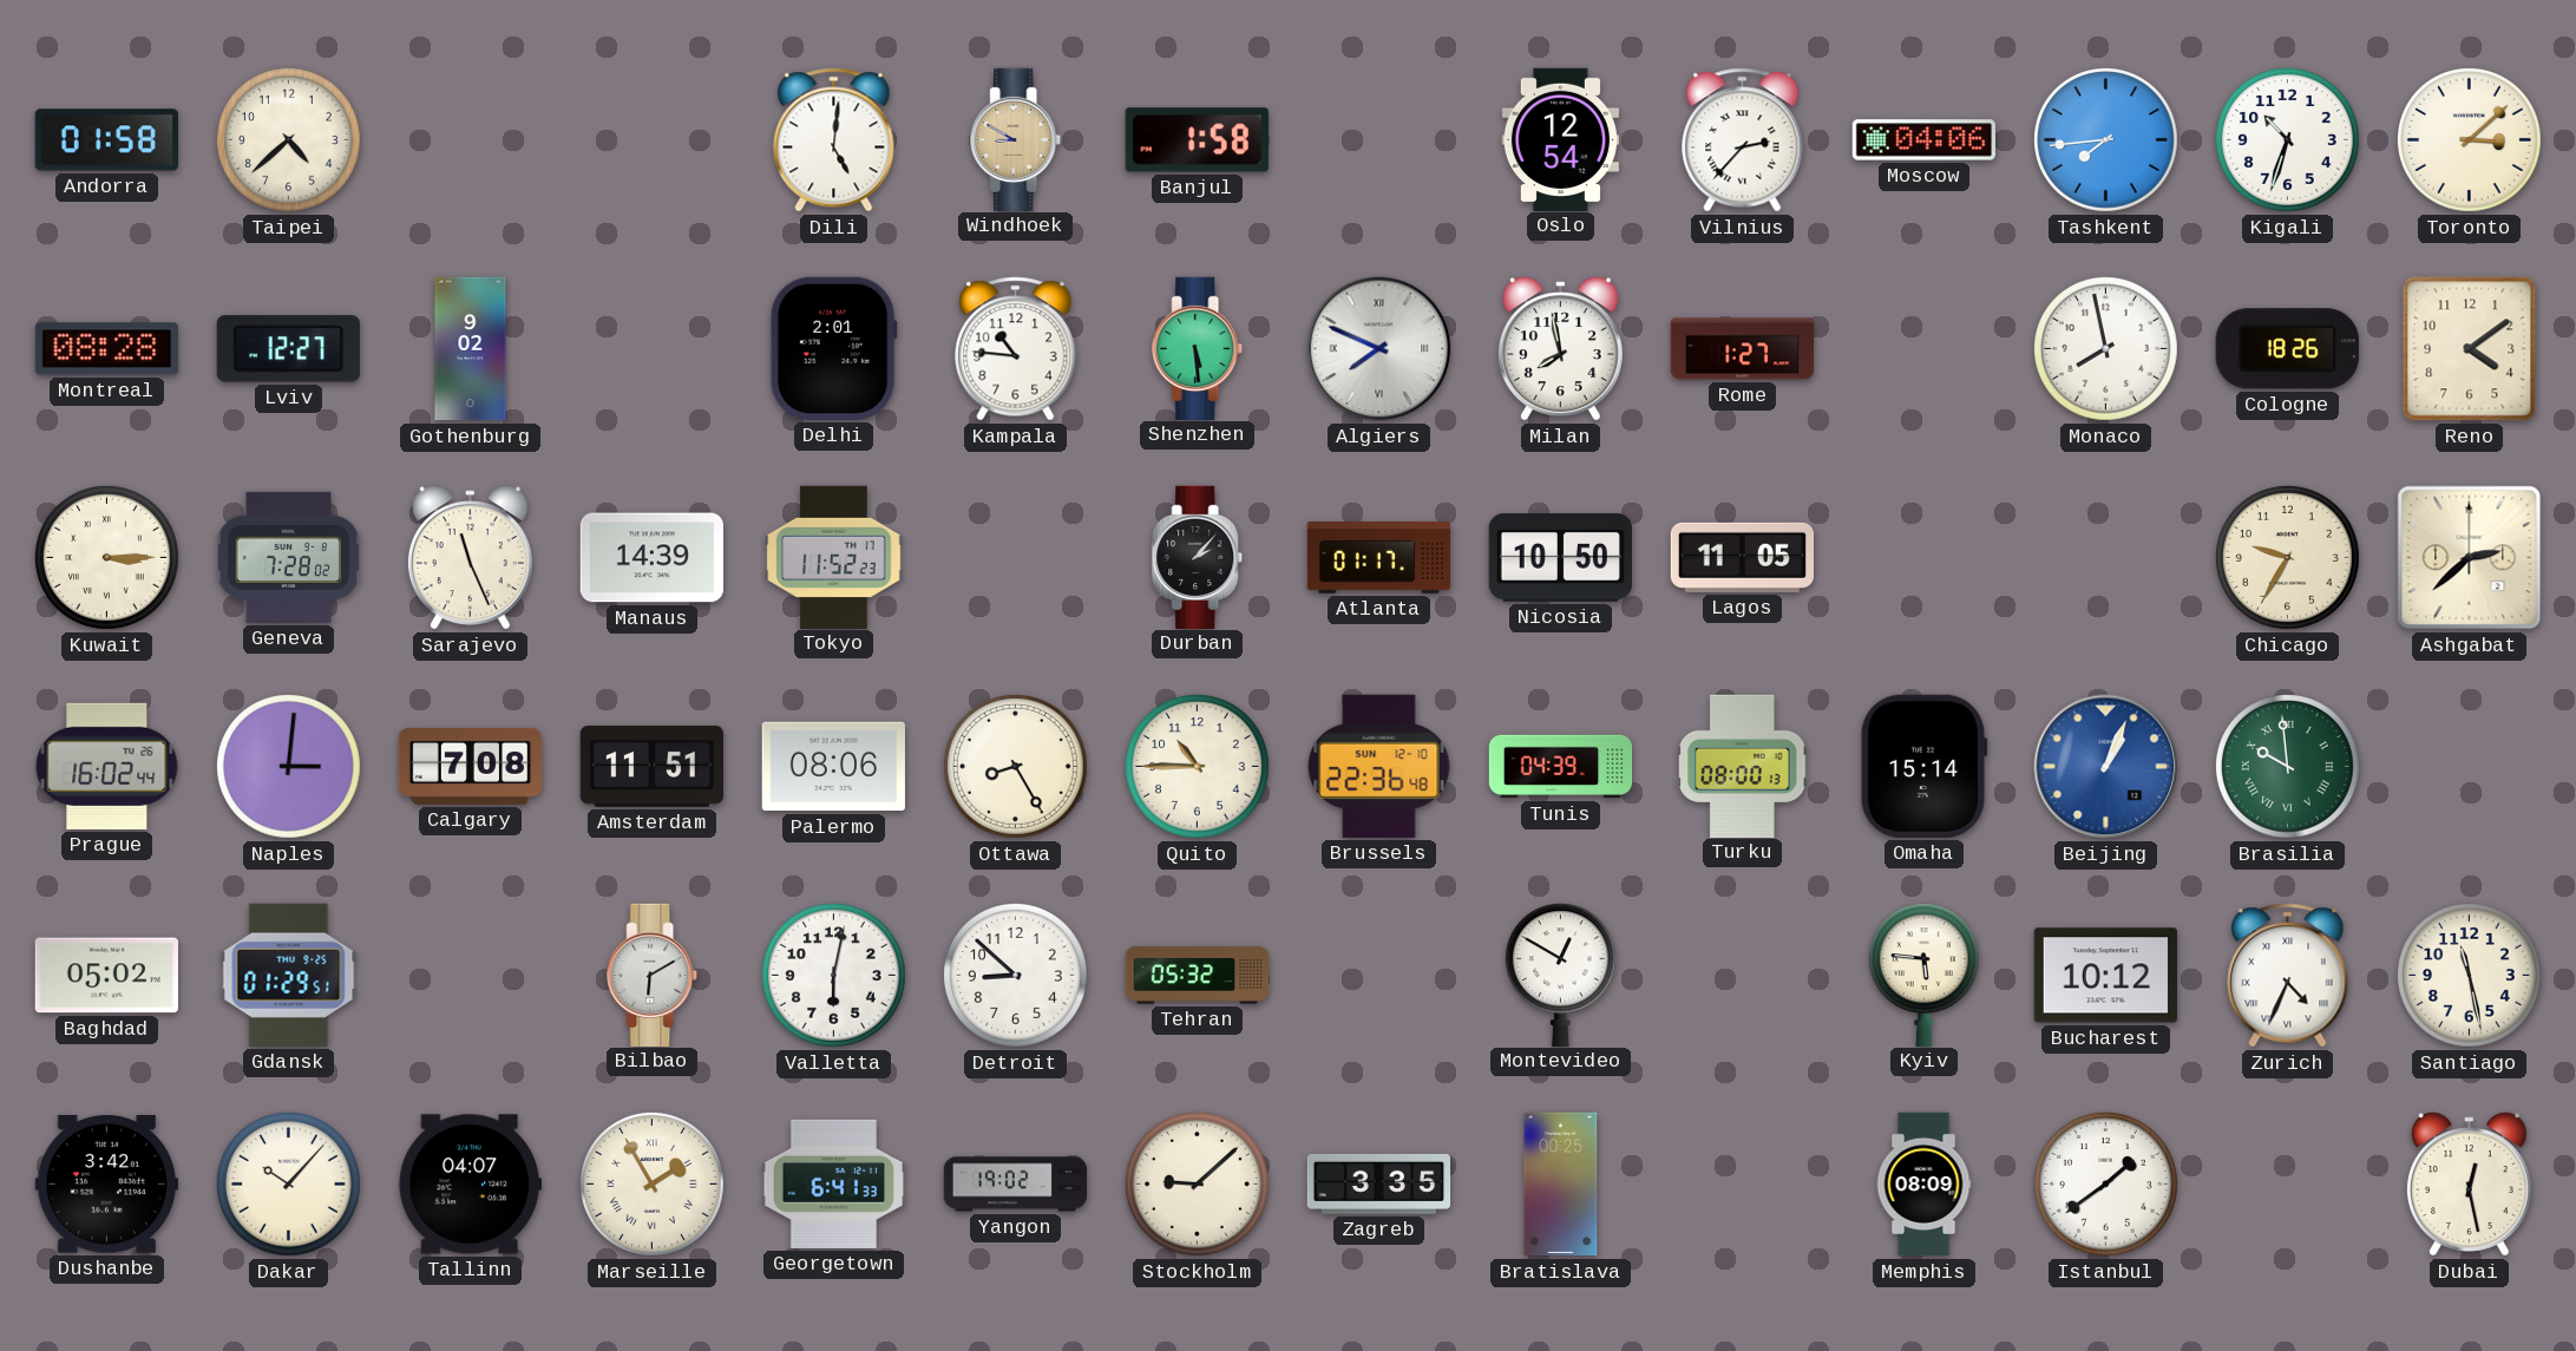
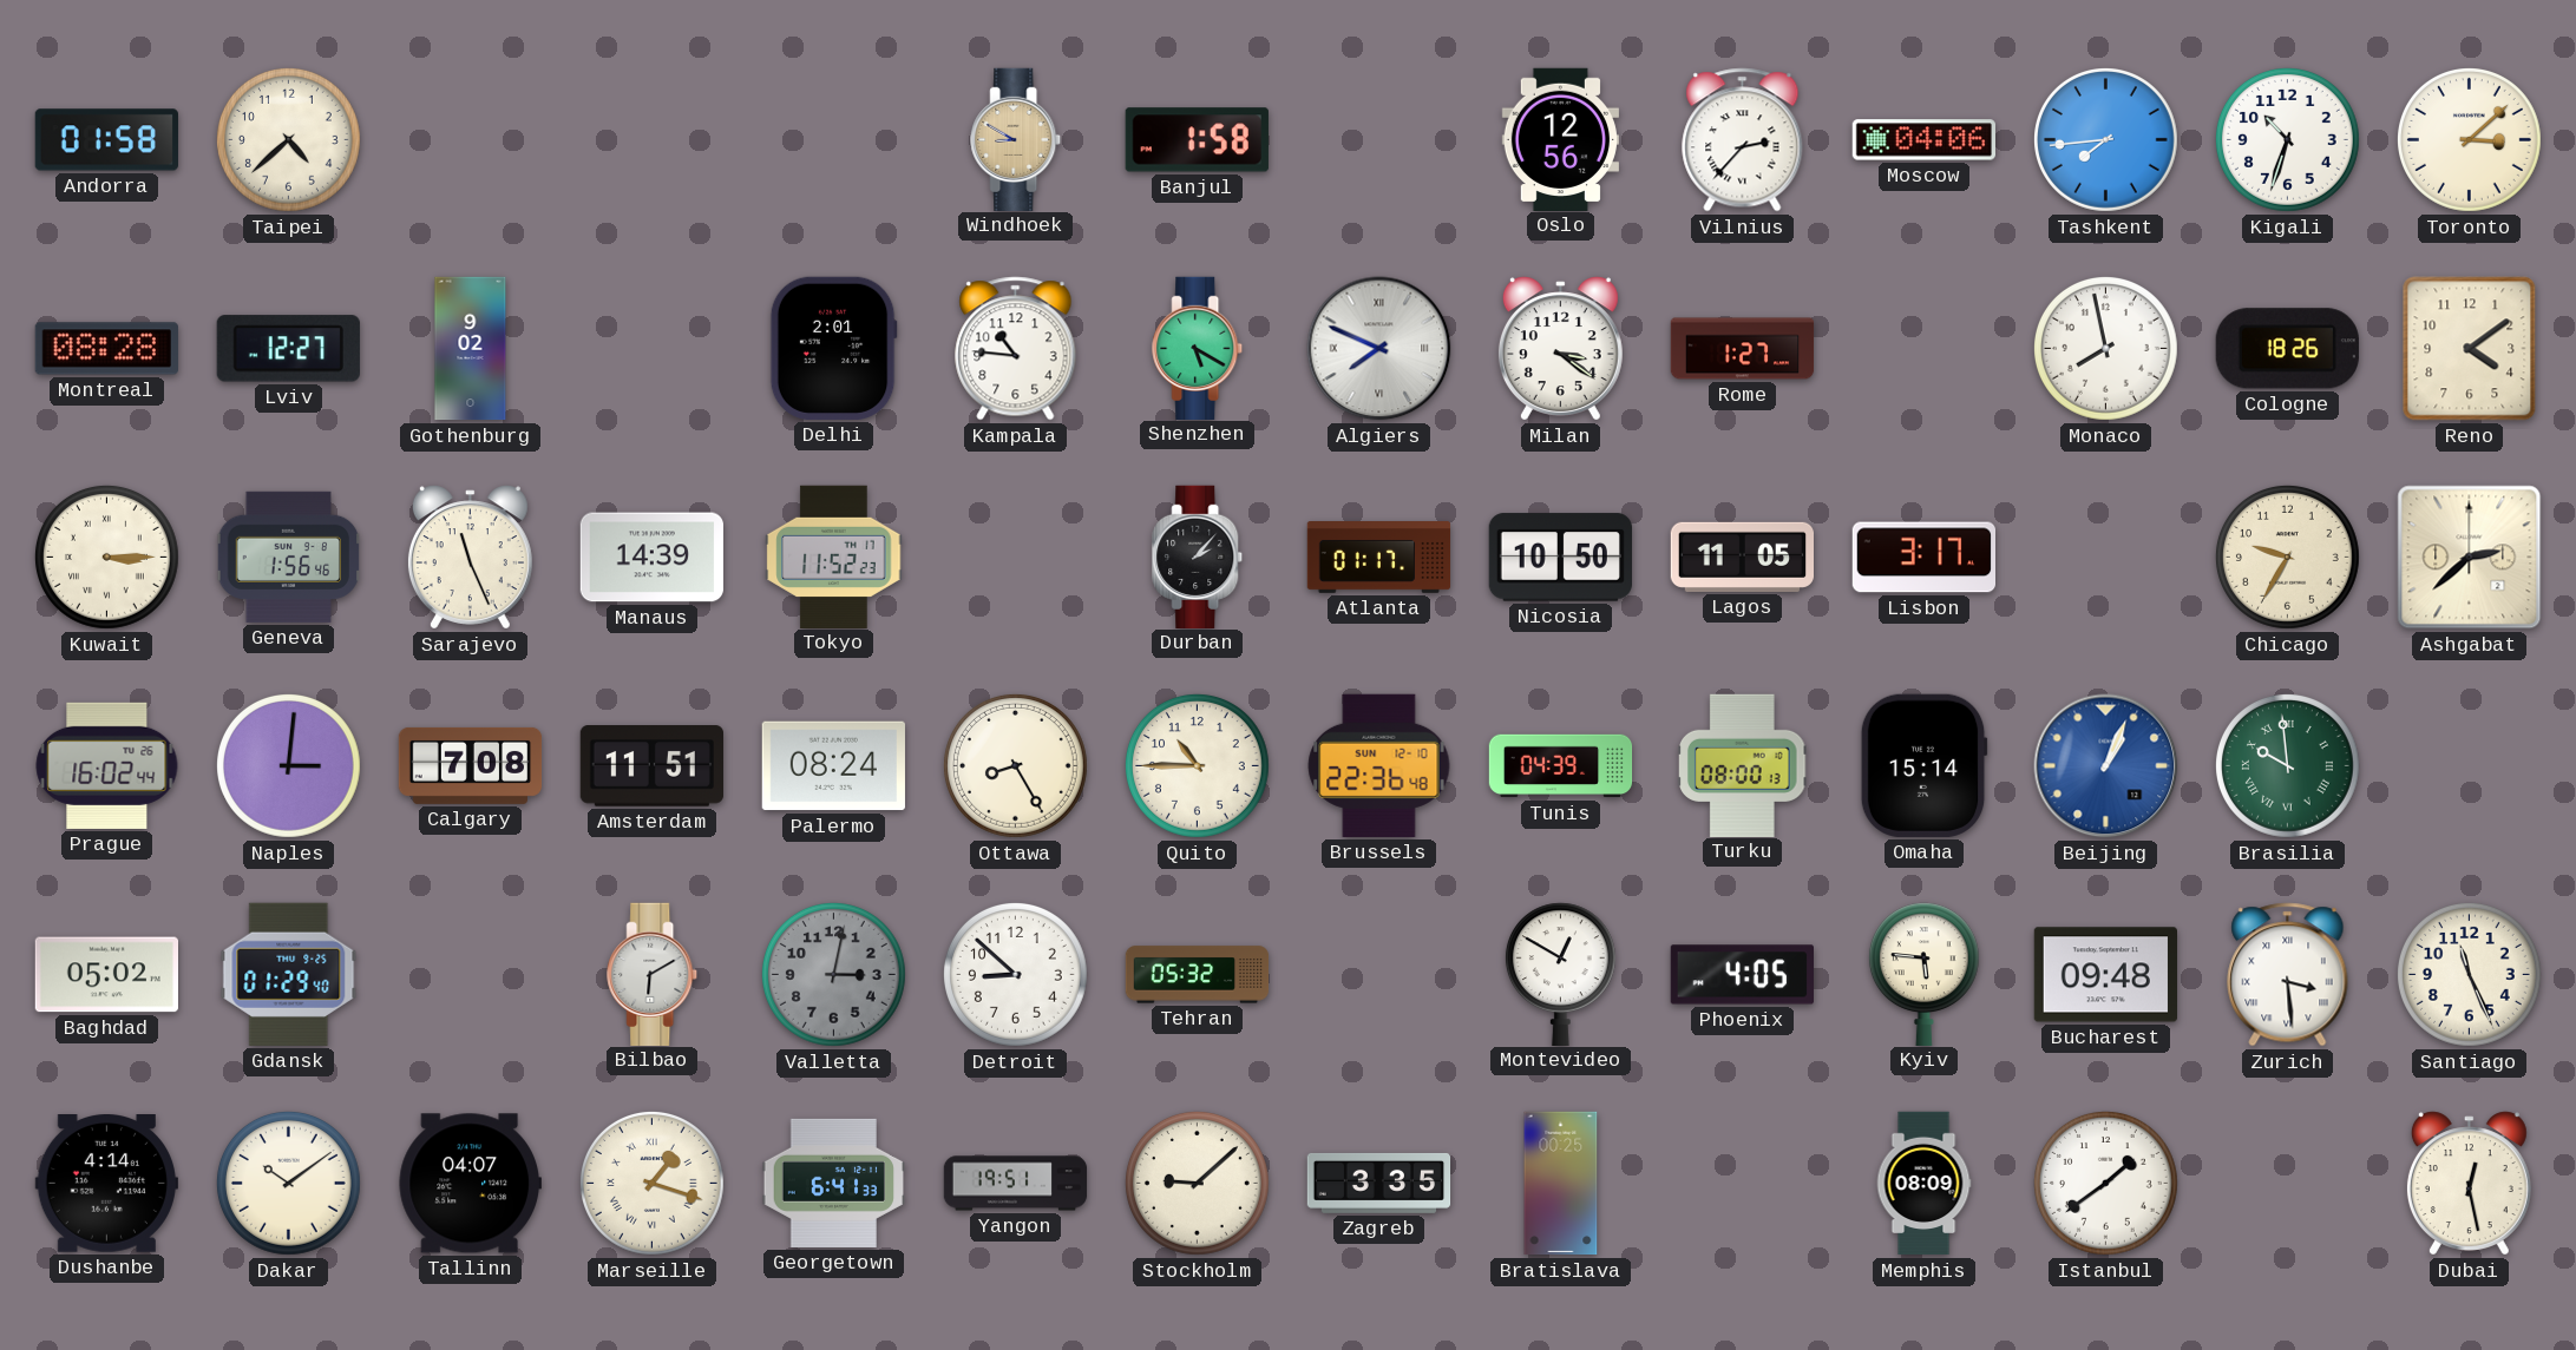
Dili: 5:01 -> none
Oslo: 12:54 -> 12:56
Shenzhen: 5:29 -> 5:20
Milan: 7:58 -> 3:21
Geneva: 7:28 -> 1:56
Lisbon: none -> 3:17
Palermo: 08:06 -> 08:24
Gdansk: 01:29:51 -> 01:29:40
Valletta: 6:02 -> 3:02
Valletta dial: white -> grey
Phoenix: none -> 4:05
Bucharest: 10:12 -> 09:48
Zurich: 4:34 -> 3:29
Santiago: 11:28 -> 11:26
Dushanbe: 3:42 -> 4:14
Dakar: 10:07 -> 10:09
Marseille: 1:55 -> 1:18
Yangon: 19:02 -> 19:51
